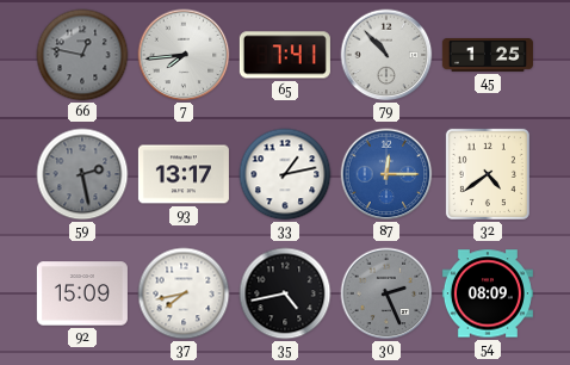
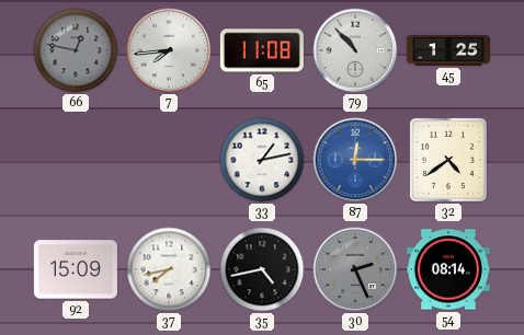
65: 7:41 -> 11:08
59: 2:28 -> none
93: 13:17 -> none
54: 08:09 -> 08:14
